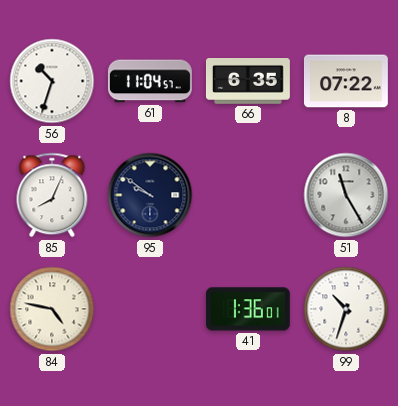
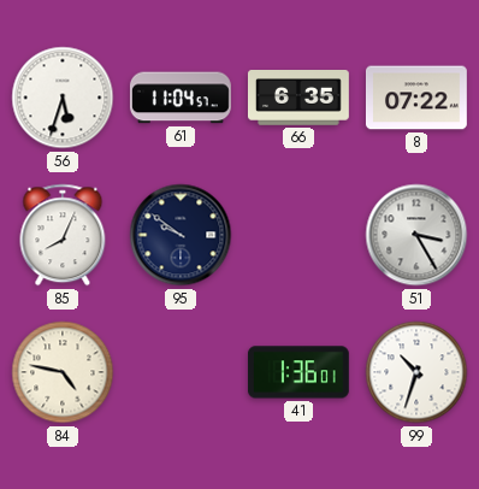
56: 10:33 -> 5:33
51: 11:25 -> 3:25
